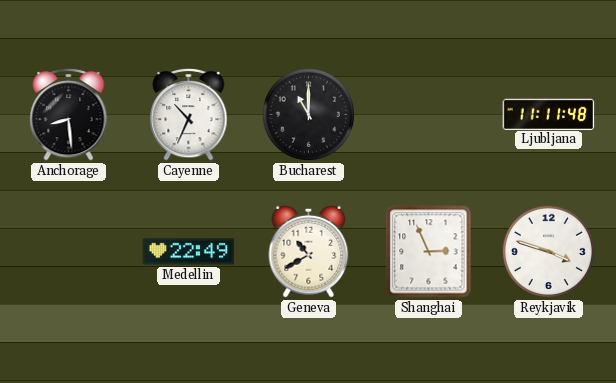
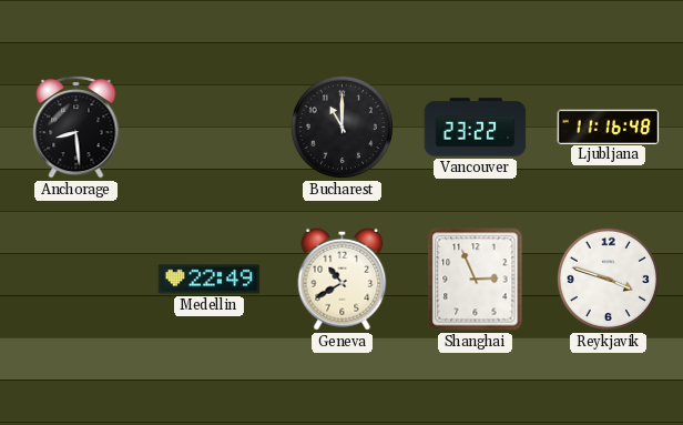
Cayenne: 10:34 -> none
Vancouver: none -> 23:22
Ljubljana: 11:11 -> 11:16
